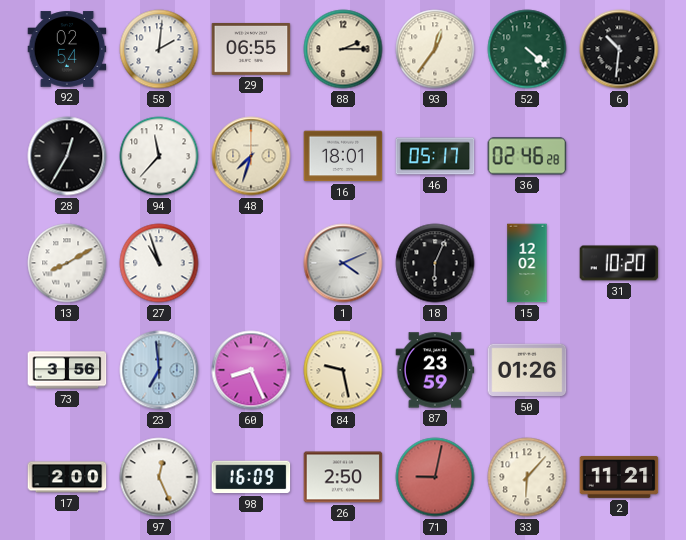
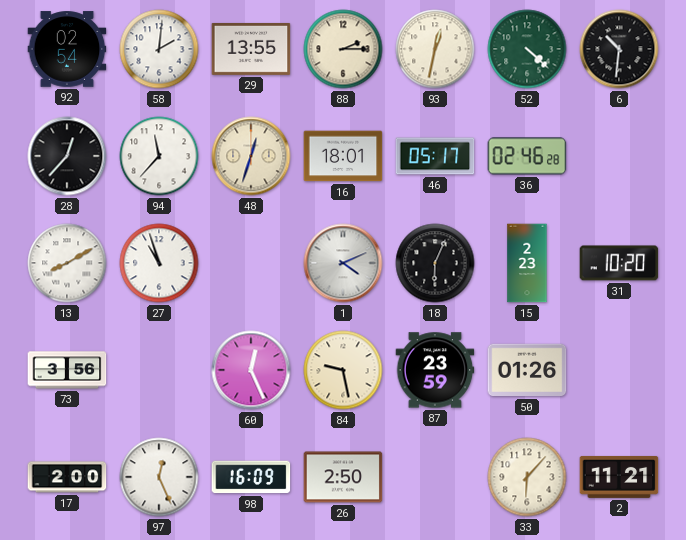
29: 06:55 -> 13:55
93: 12:36 -> 12:32
28: 12:35 -> 12:37
48: 7:33 -> 12:33
15: 12:02 -> 2:23
23: 6:59 -> none
60: 8:26 -> 12:26
71: 9:02 -> none
